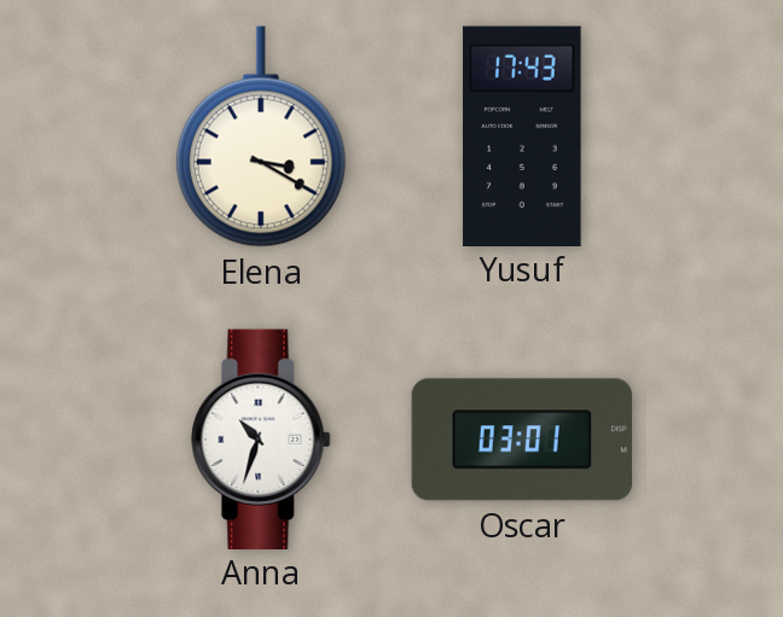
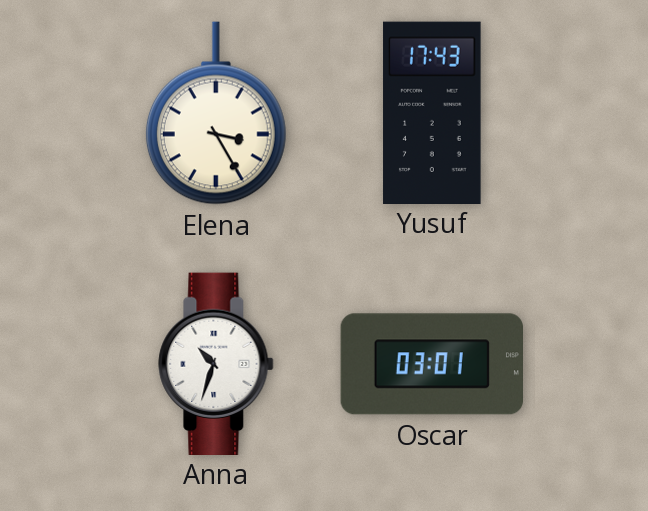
Elena: 3:20 -> 3:25
